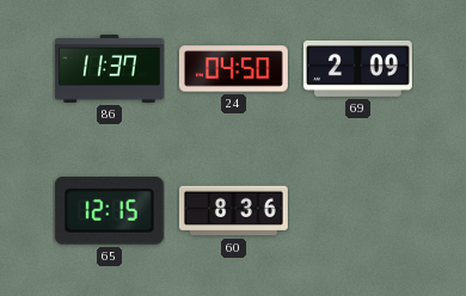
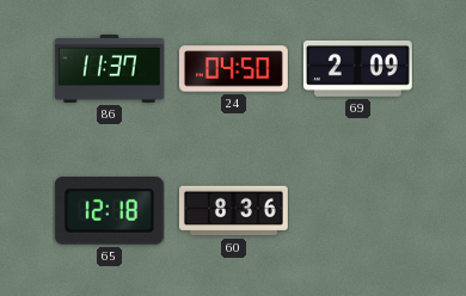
65: 12:15 -> 12:18
